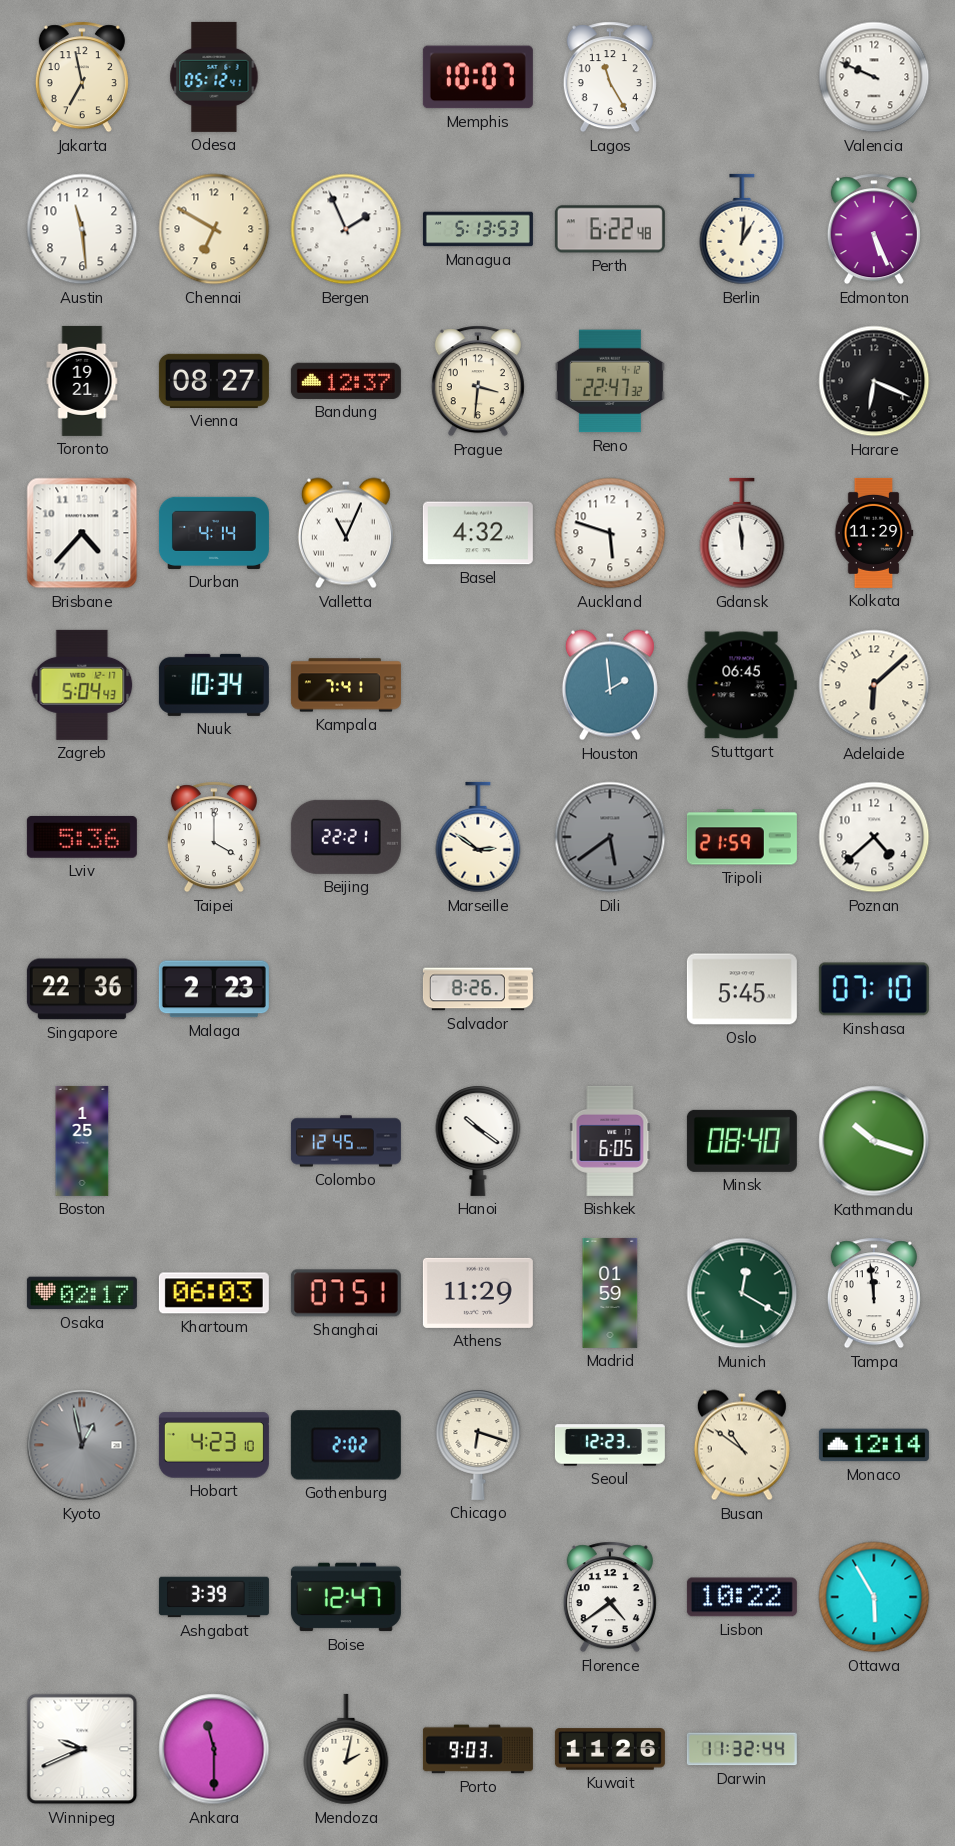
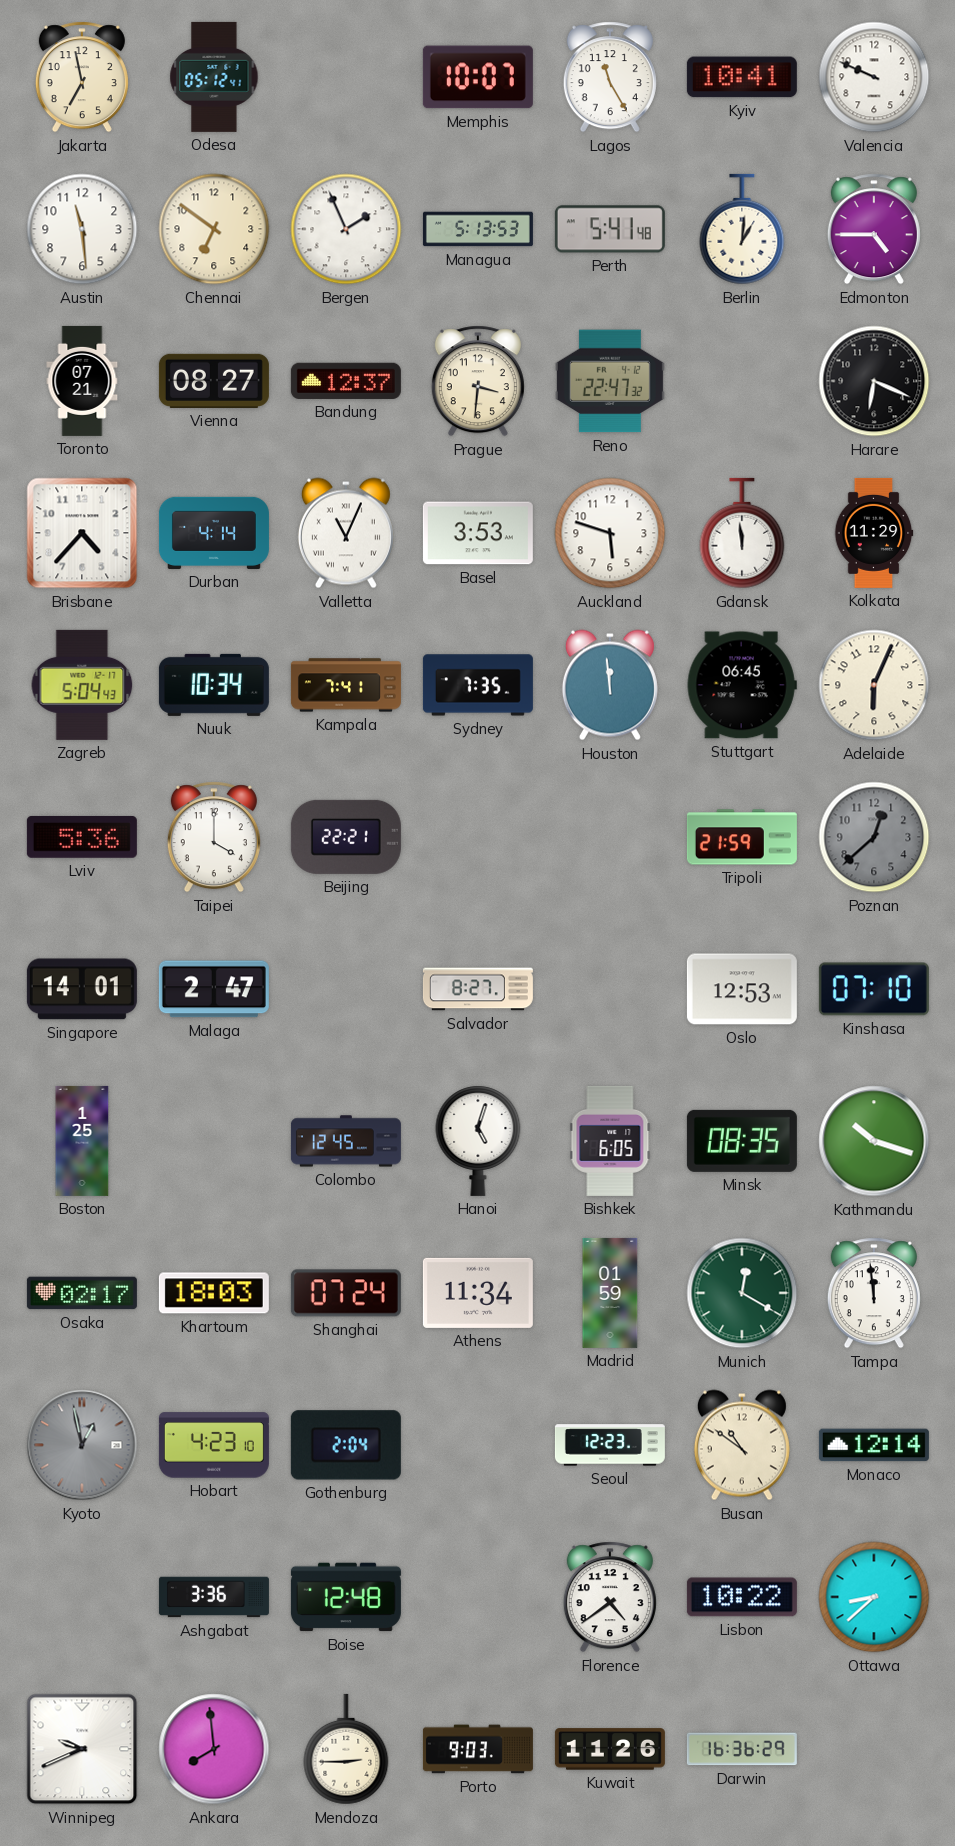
Kyiv: none -> 10:41
Chennai: 6:50 -> 6:51
Perth: 6:22 -> 5:41
Edmonton: 5:26 -> 4:45
Toronto: 19:21 -> 07:21
Basel: 4:32 -> 3:53
Sydney: none -> 7:35
Houston: 1:59 -> 11:59
Adelaide: 6:08 -> 6:04
Marseille: 2:51 -> none
Dili: 5:39 -> none
Poznan: 4:38 -> 12:38
Poznan dial: white -> grey
Singapore: 22:36 -> 14:01
Malaga: 2:23 -> 2:47
Salvador: 8:26 -> 8:27
Oslo: 5:45 -> 12:53
Hanoi: 10:21 -> 5:03
Minsk: 08:40 -> 08:35
Khartoum: 06:03 -> 18:03
Shanghai: 07:51 -> 07:24
Athens: 11:29 -> 11:34
Gothenburg: 2:02 -> 2:04
Chicago: 6:18 -> none
Ashgabat: 3:39 -> 3:36
Boise: 12:47 -> 12:48
Ottawa: 5:55 -> 8:38
Ankara: 11:30 -> 7:59
Mendoza: 2:02 -> 2:45
Darwin: 11:32 -> 16:36
